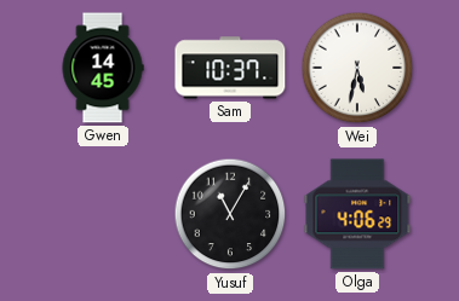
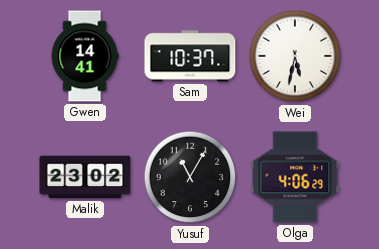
Gwen: 14:45 -> 14:41
Malik: none -> 23:02
